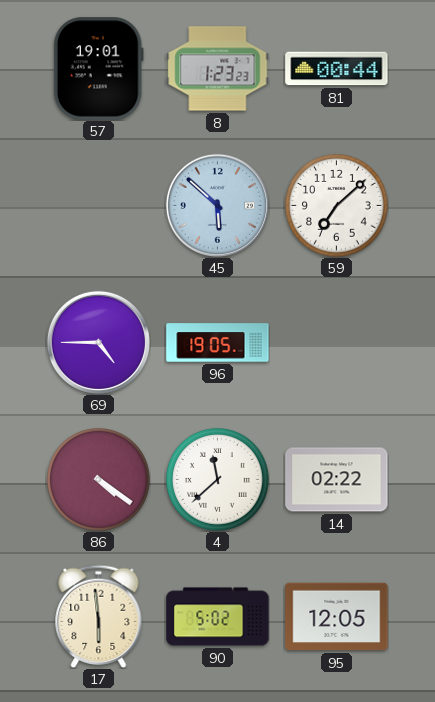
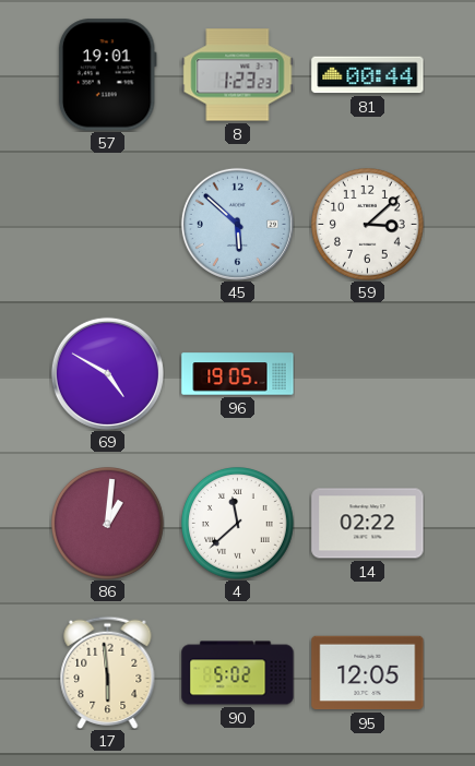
59: 7:08 -> 3:08
69: 4:45 -> 4:50
86: 4:21 -> 1:01
